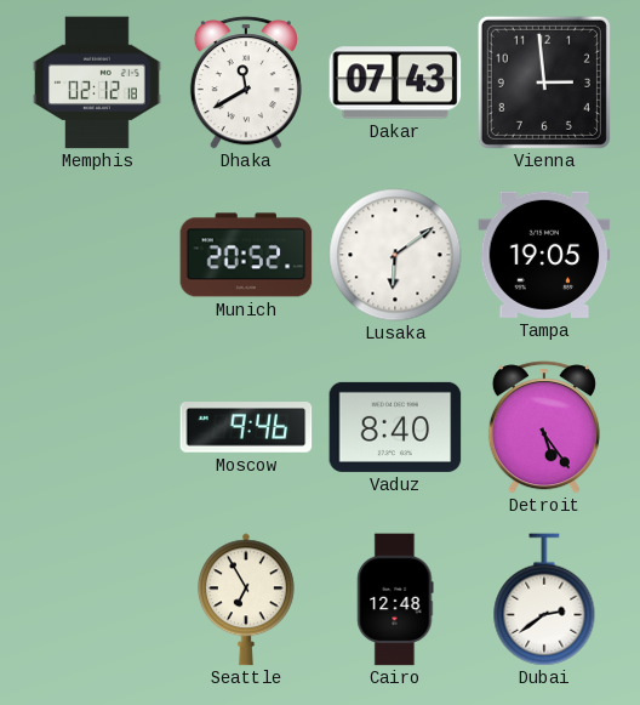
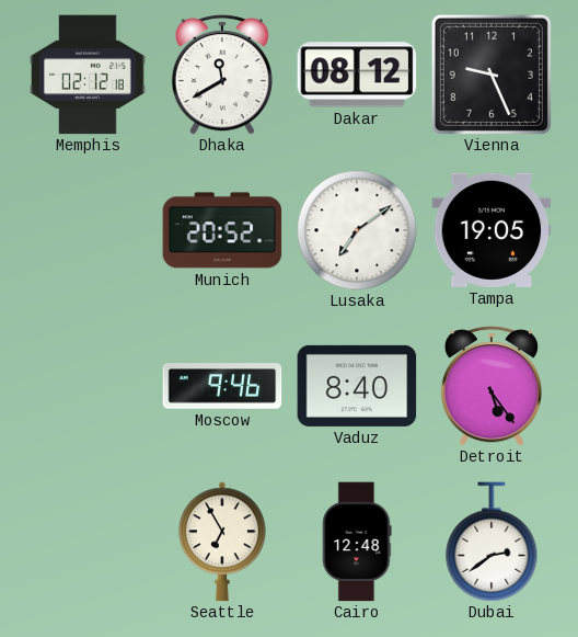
Dakar: 07:43 -> 08:12
Vienna: 2:59 -> 9:26
Lusaka: 6:09 -> 7:09
